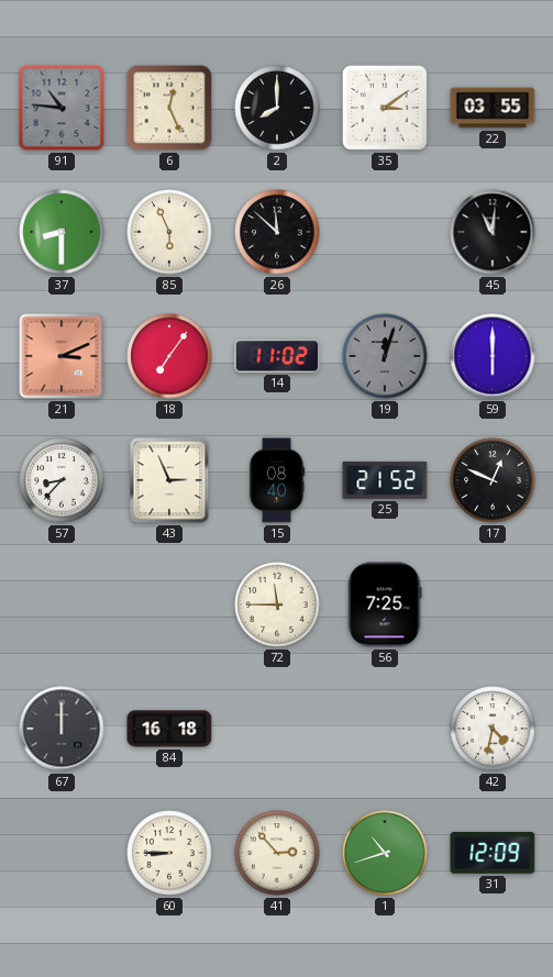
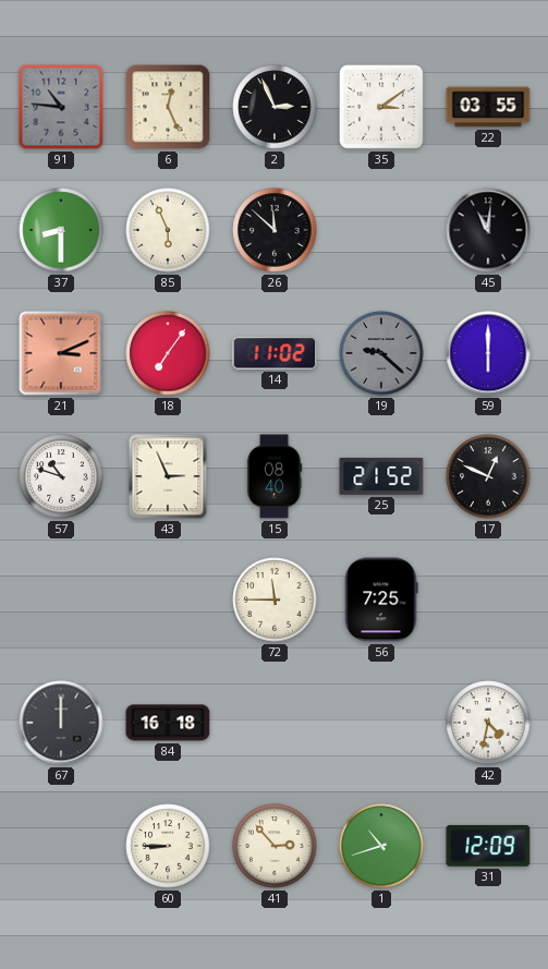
2: 8:00 -> 2:56
19: 12:03 -> 9:22
57: 8:37 -> 10:48
